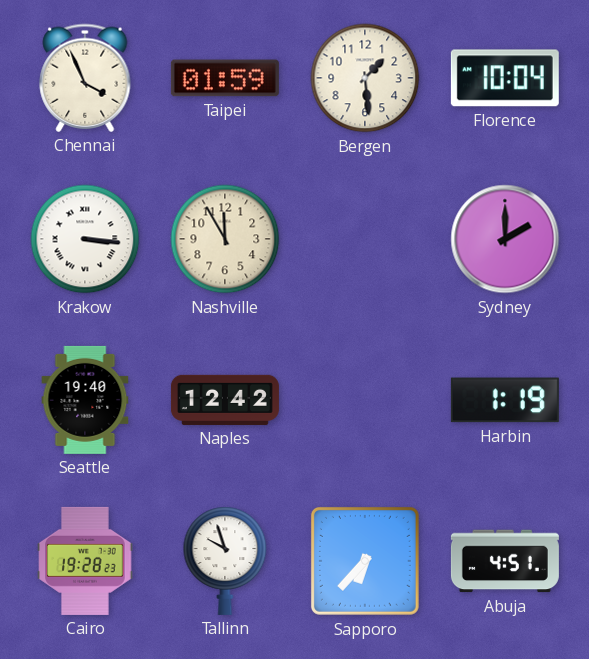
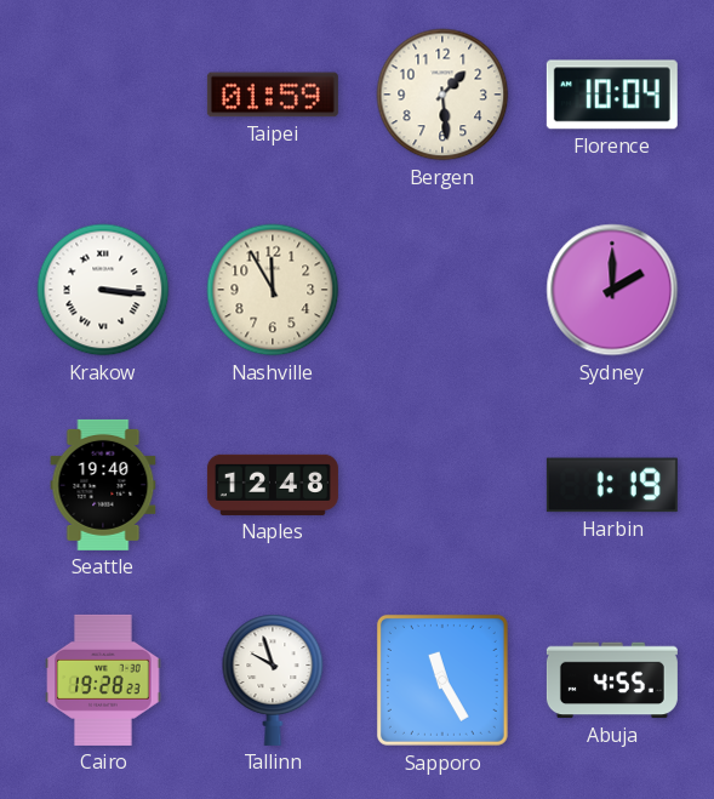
Chennai: 3:56 -> none
Naples: 12:42 -> 12:48
Sapporo: 6:37 -> 11:25
Abuja: 4:51 -> 4:55
